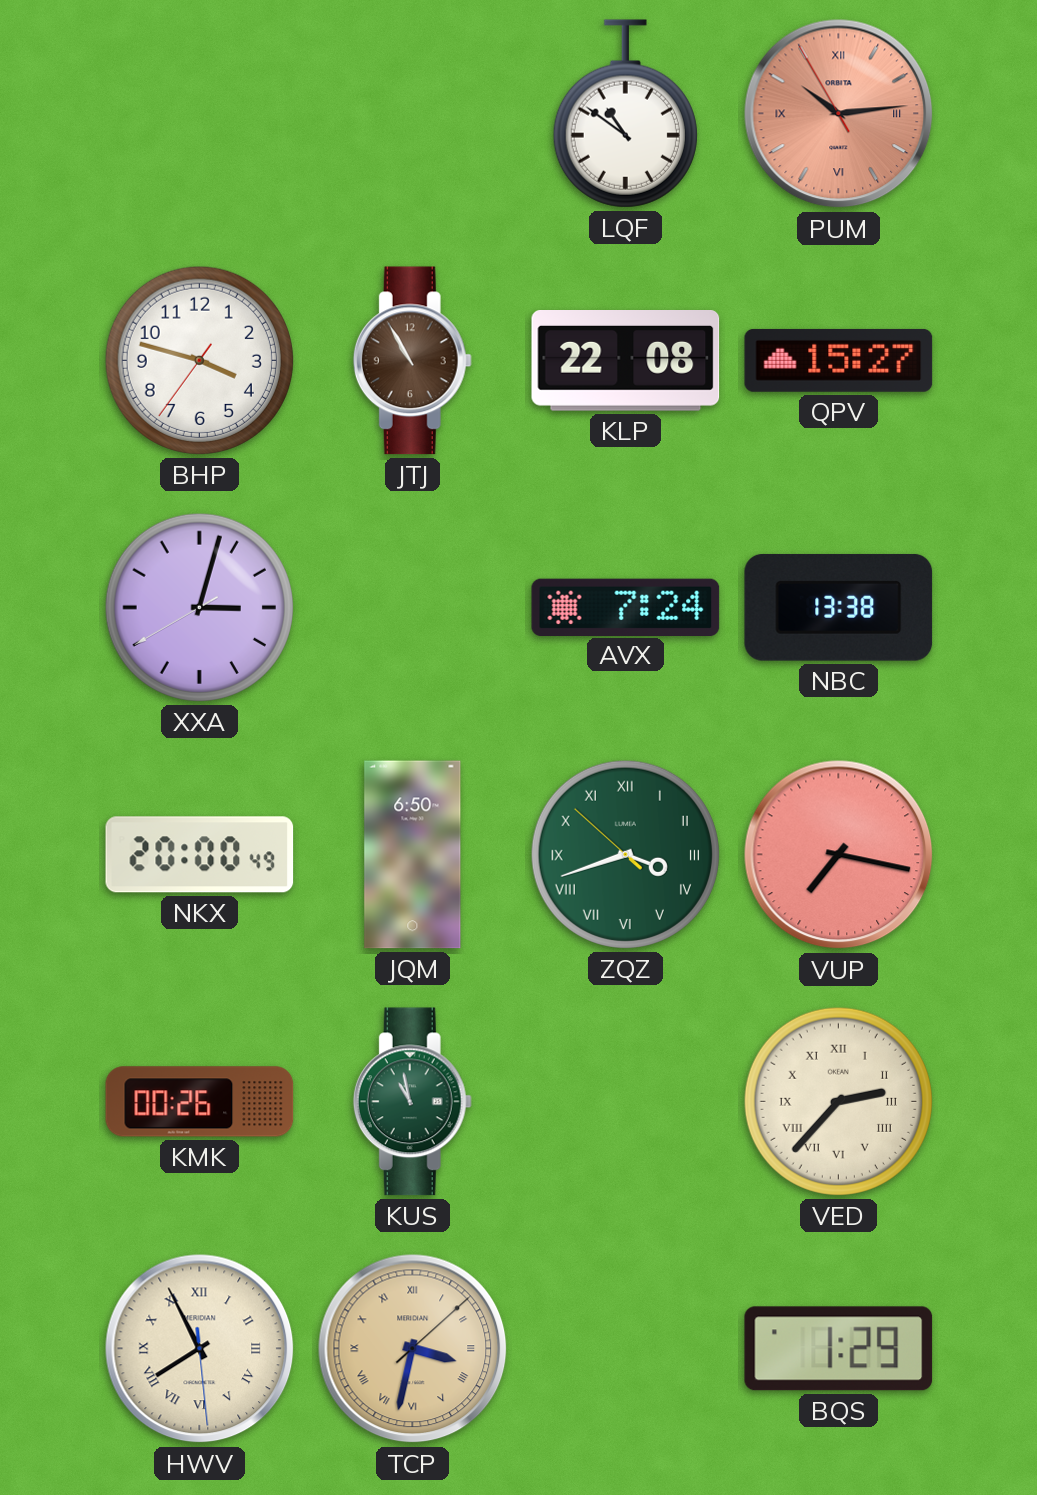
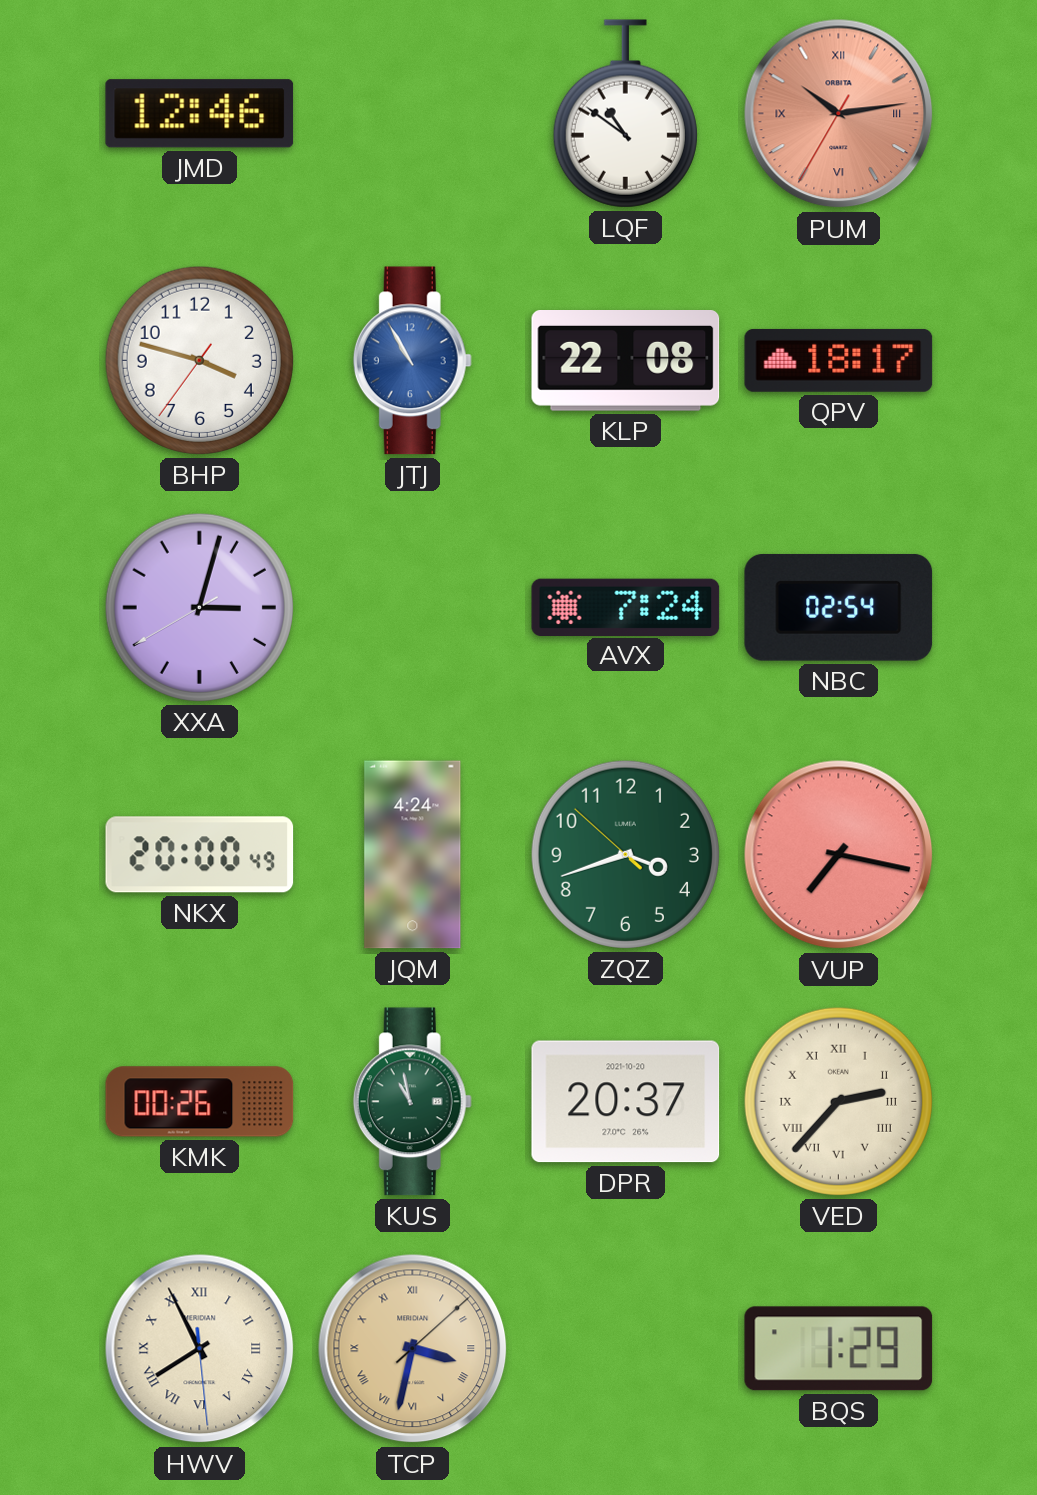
JMD: none -> 12:46
PUM: 10:13:55 -> 10:13:35
JTJ dial: brown -> blue
QPV: 15:27 -> 18:17
NBC: 13:38 -> 02:54
JQM: 6:50 -> 4:24
ZQZ numerals: Roman -> Arabic
DPR: none -> 20:37
